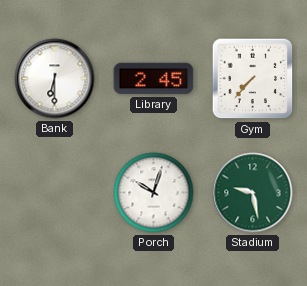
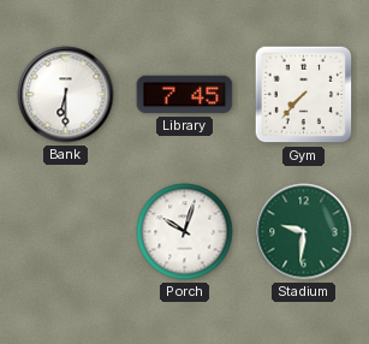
Library: 2:45 -> 7:45
Stadium: 9:28 -> 9:31
